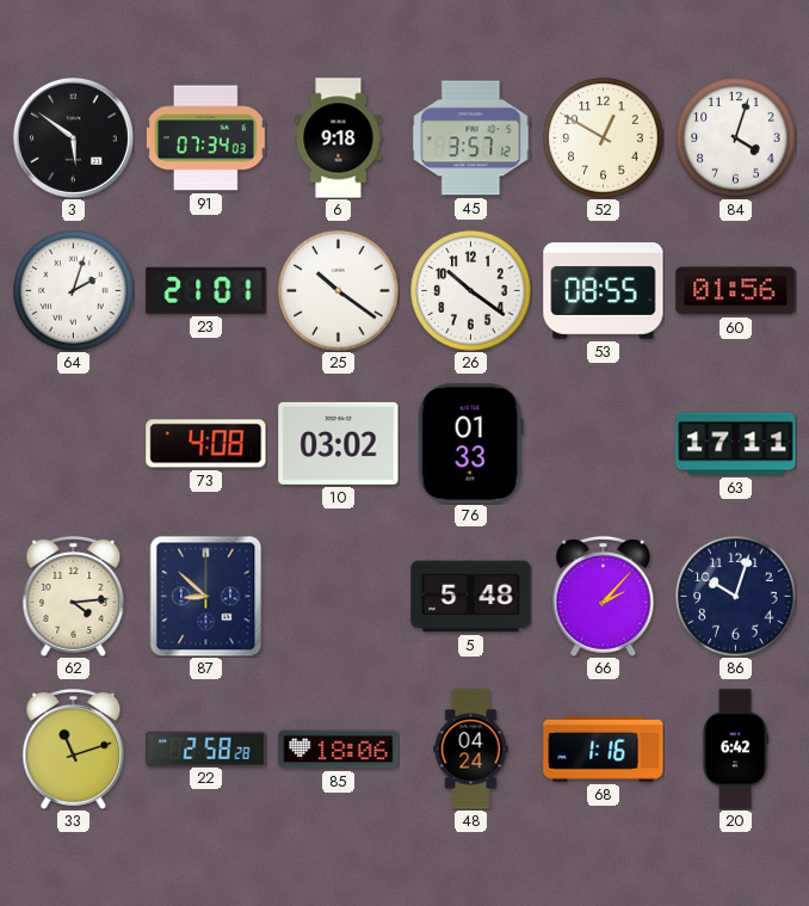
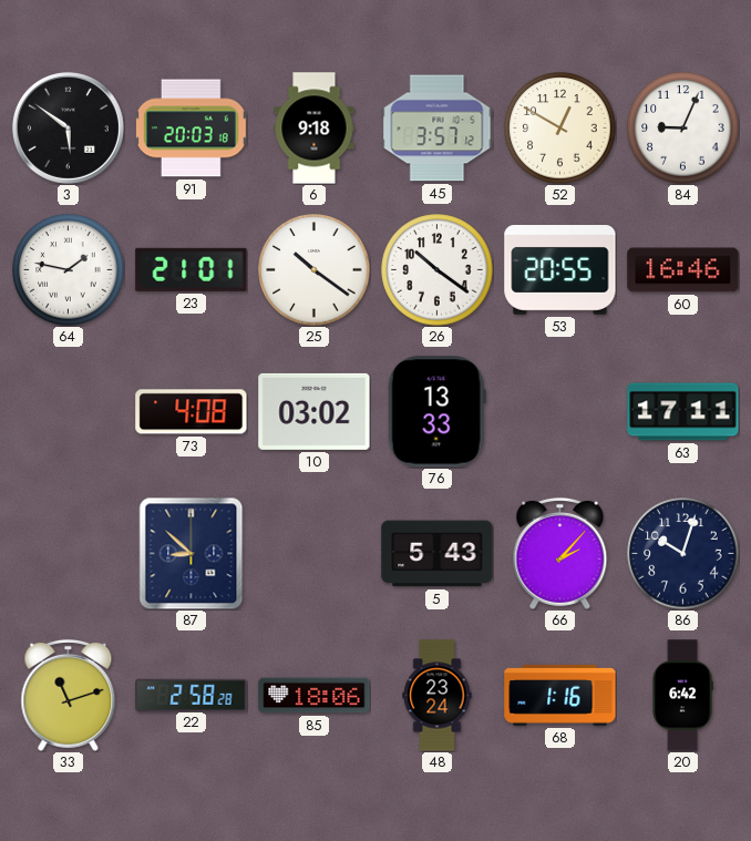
91: 07:34 -> 20:03
84: 4:03 -> 9:04
64: 2:03 -> 1:47
53: 08:55 -> 20:55
60: 01:56 -> 16:46
76: 01:33 -> 13:33
62: 4:14 -> none
5: 5:48 -> 5:43
48: 04:24 -> 23:24
